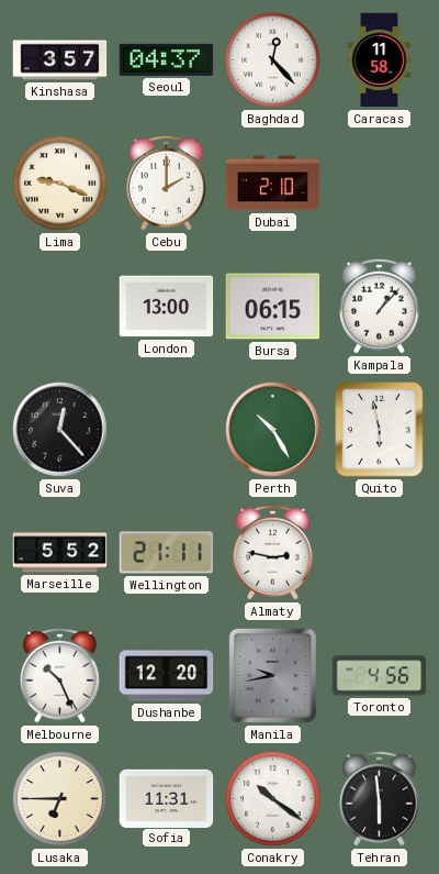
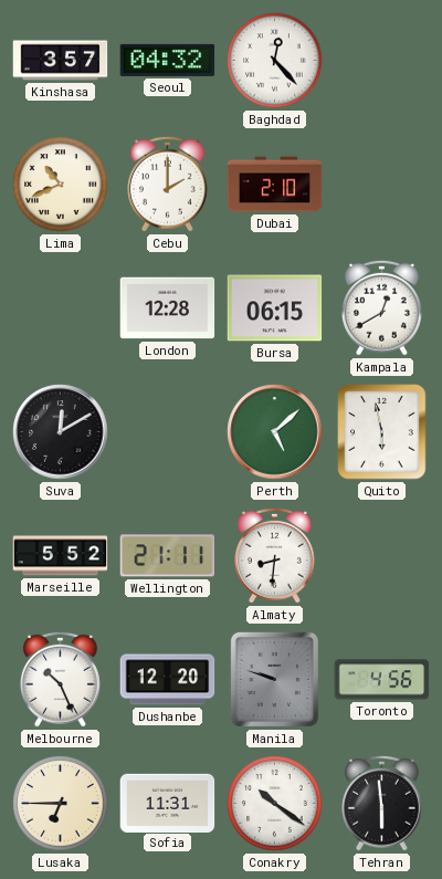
Seoul: 04:37 -> 04:32
Caracas: 11:58 -> none
Lima: 9:19 -> 10:41
London: 13:00 -> 12:28
Kampala: 1:07 -> 12:40
Suva: 12:23 -> 12:10
Perth: 10:25 -> 5:08
Almaty: 2:47 -> 8:31
Manila: 9:43 -> 9:48
